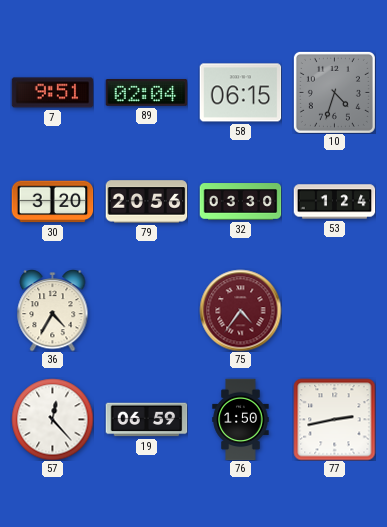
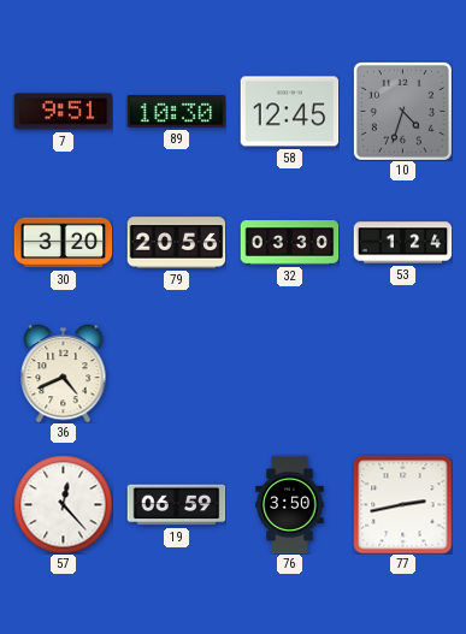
89: 02:04 -> 10:30
58: 06:15 -> 12:45
36: 4:35 -> 4:41
75: 4:36 -> none
76: 1:50 -> 3:50
